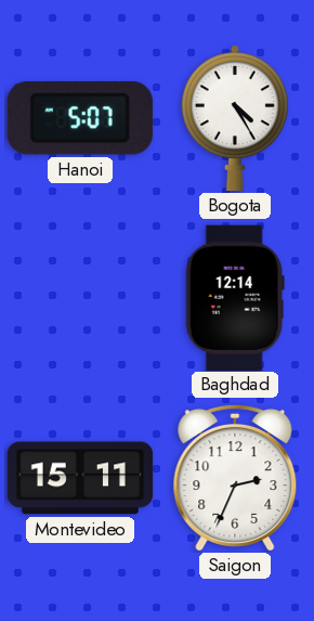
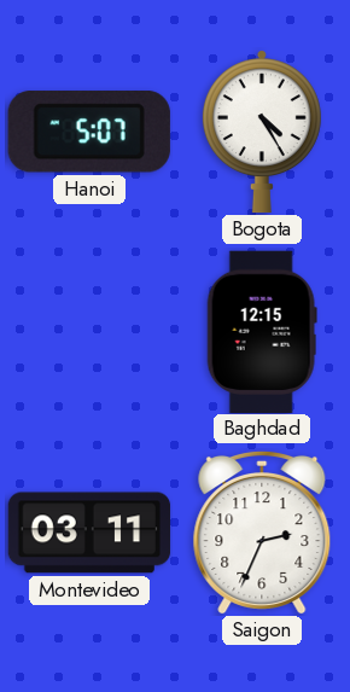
Baghdad: 12:14 -> 12:15
Montevideo: 15:11 -> 03:11
